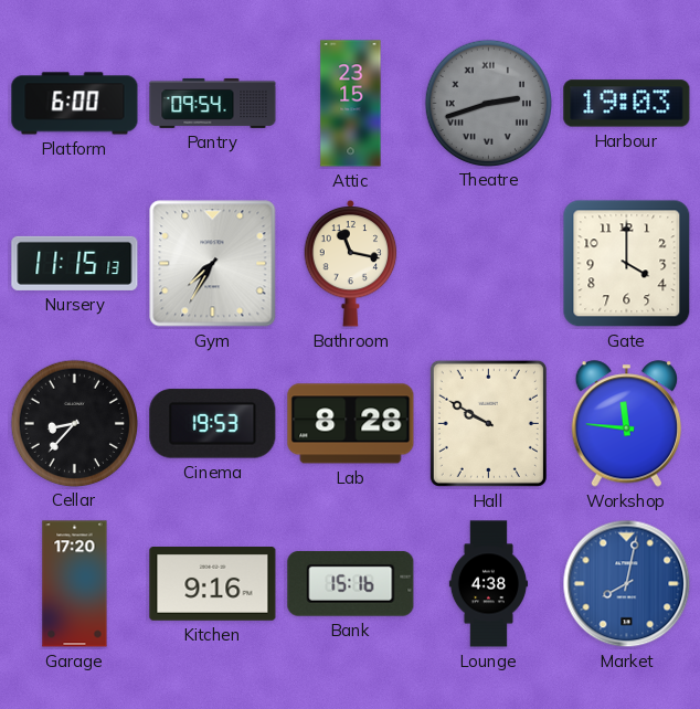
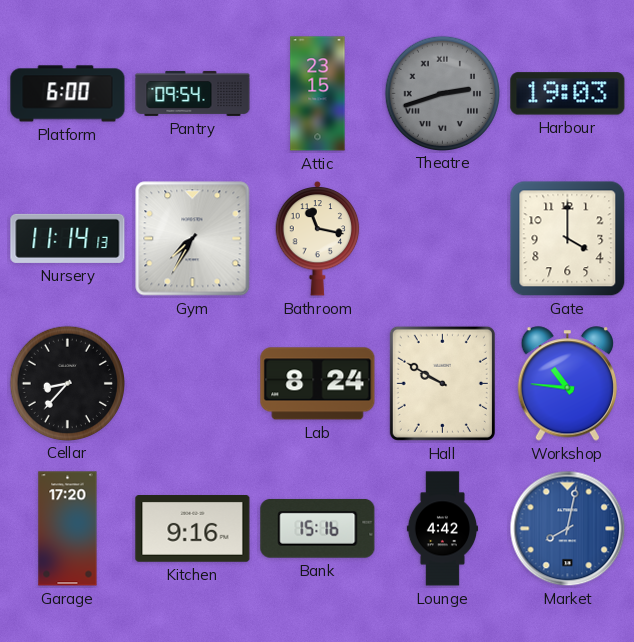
Nursery: 11:15 -> 11:14
Cinema: 19:53 -> none
Lab: 8:28 -> 8:24
Workshop: 11:46 -> 10:46
Lounge: 4:38 -> 4:42
